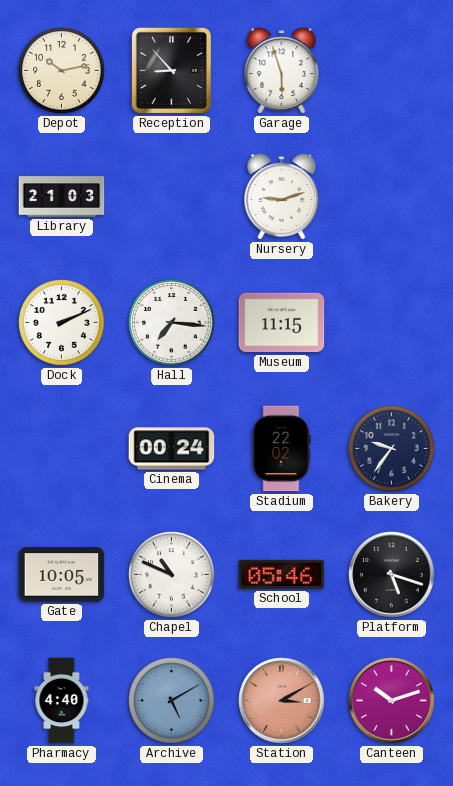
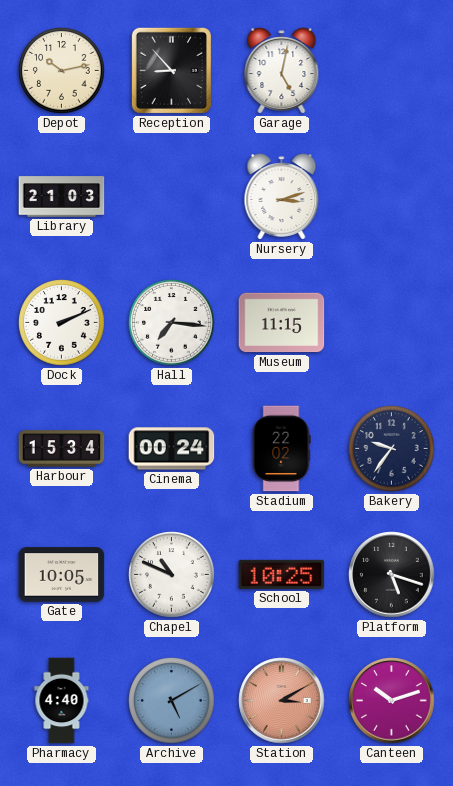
Garage: 5:57 -> 5:02
Nursery: 9:12 -> 3:12
Harbour: none -> 15:34
School: 05:46 -> 10:25
